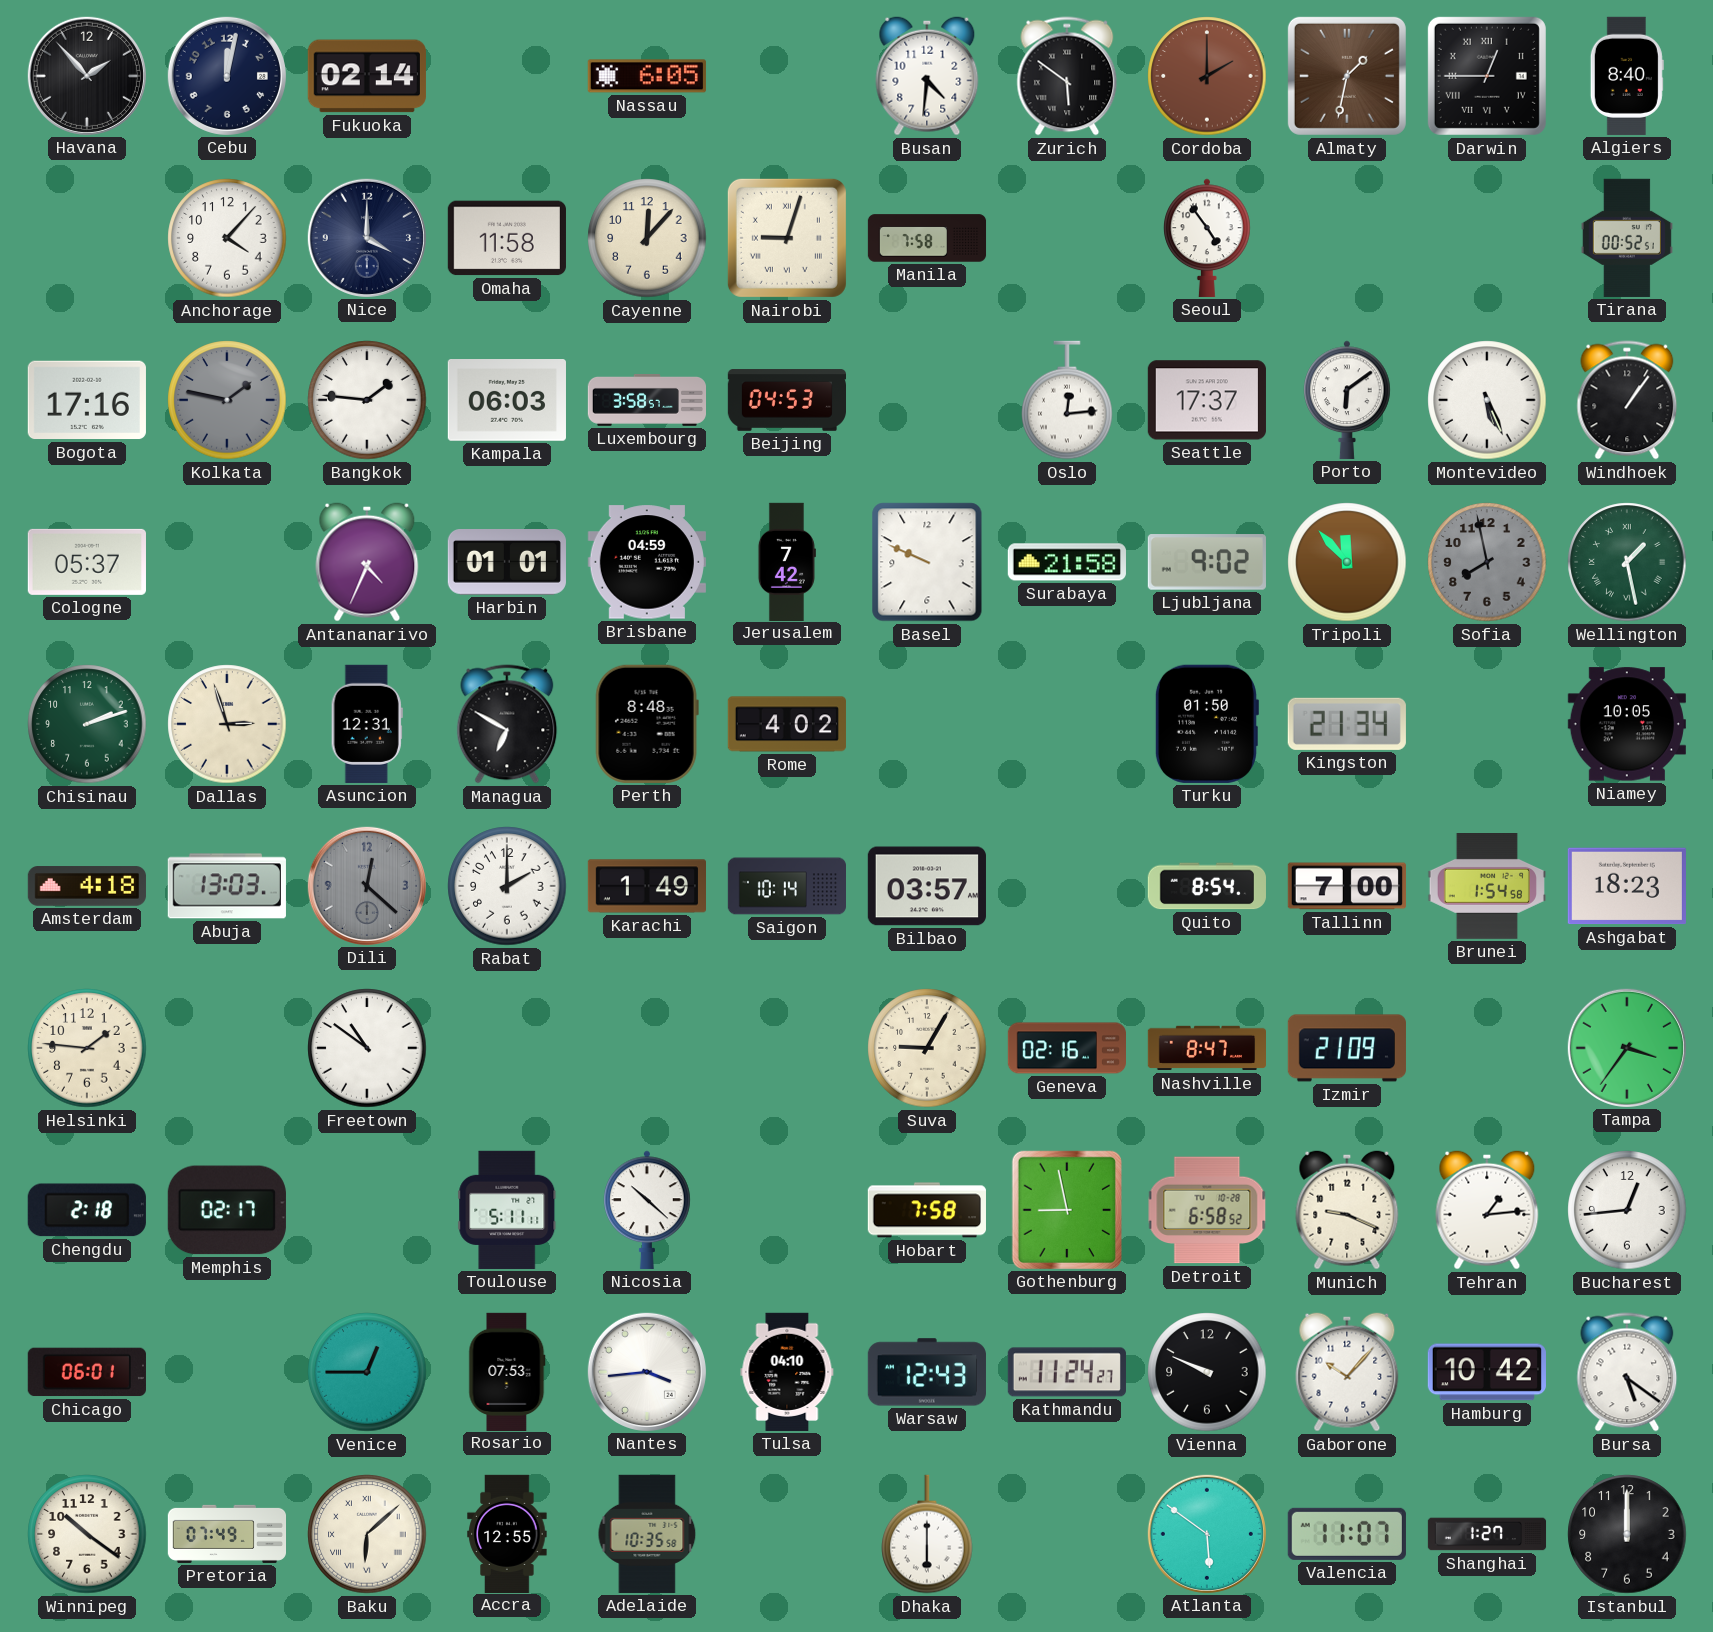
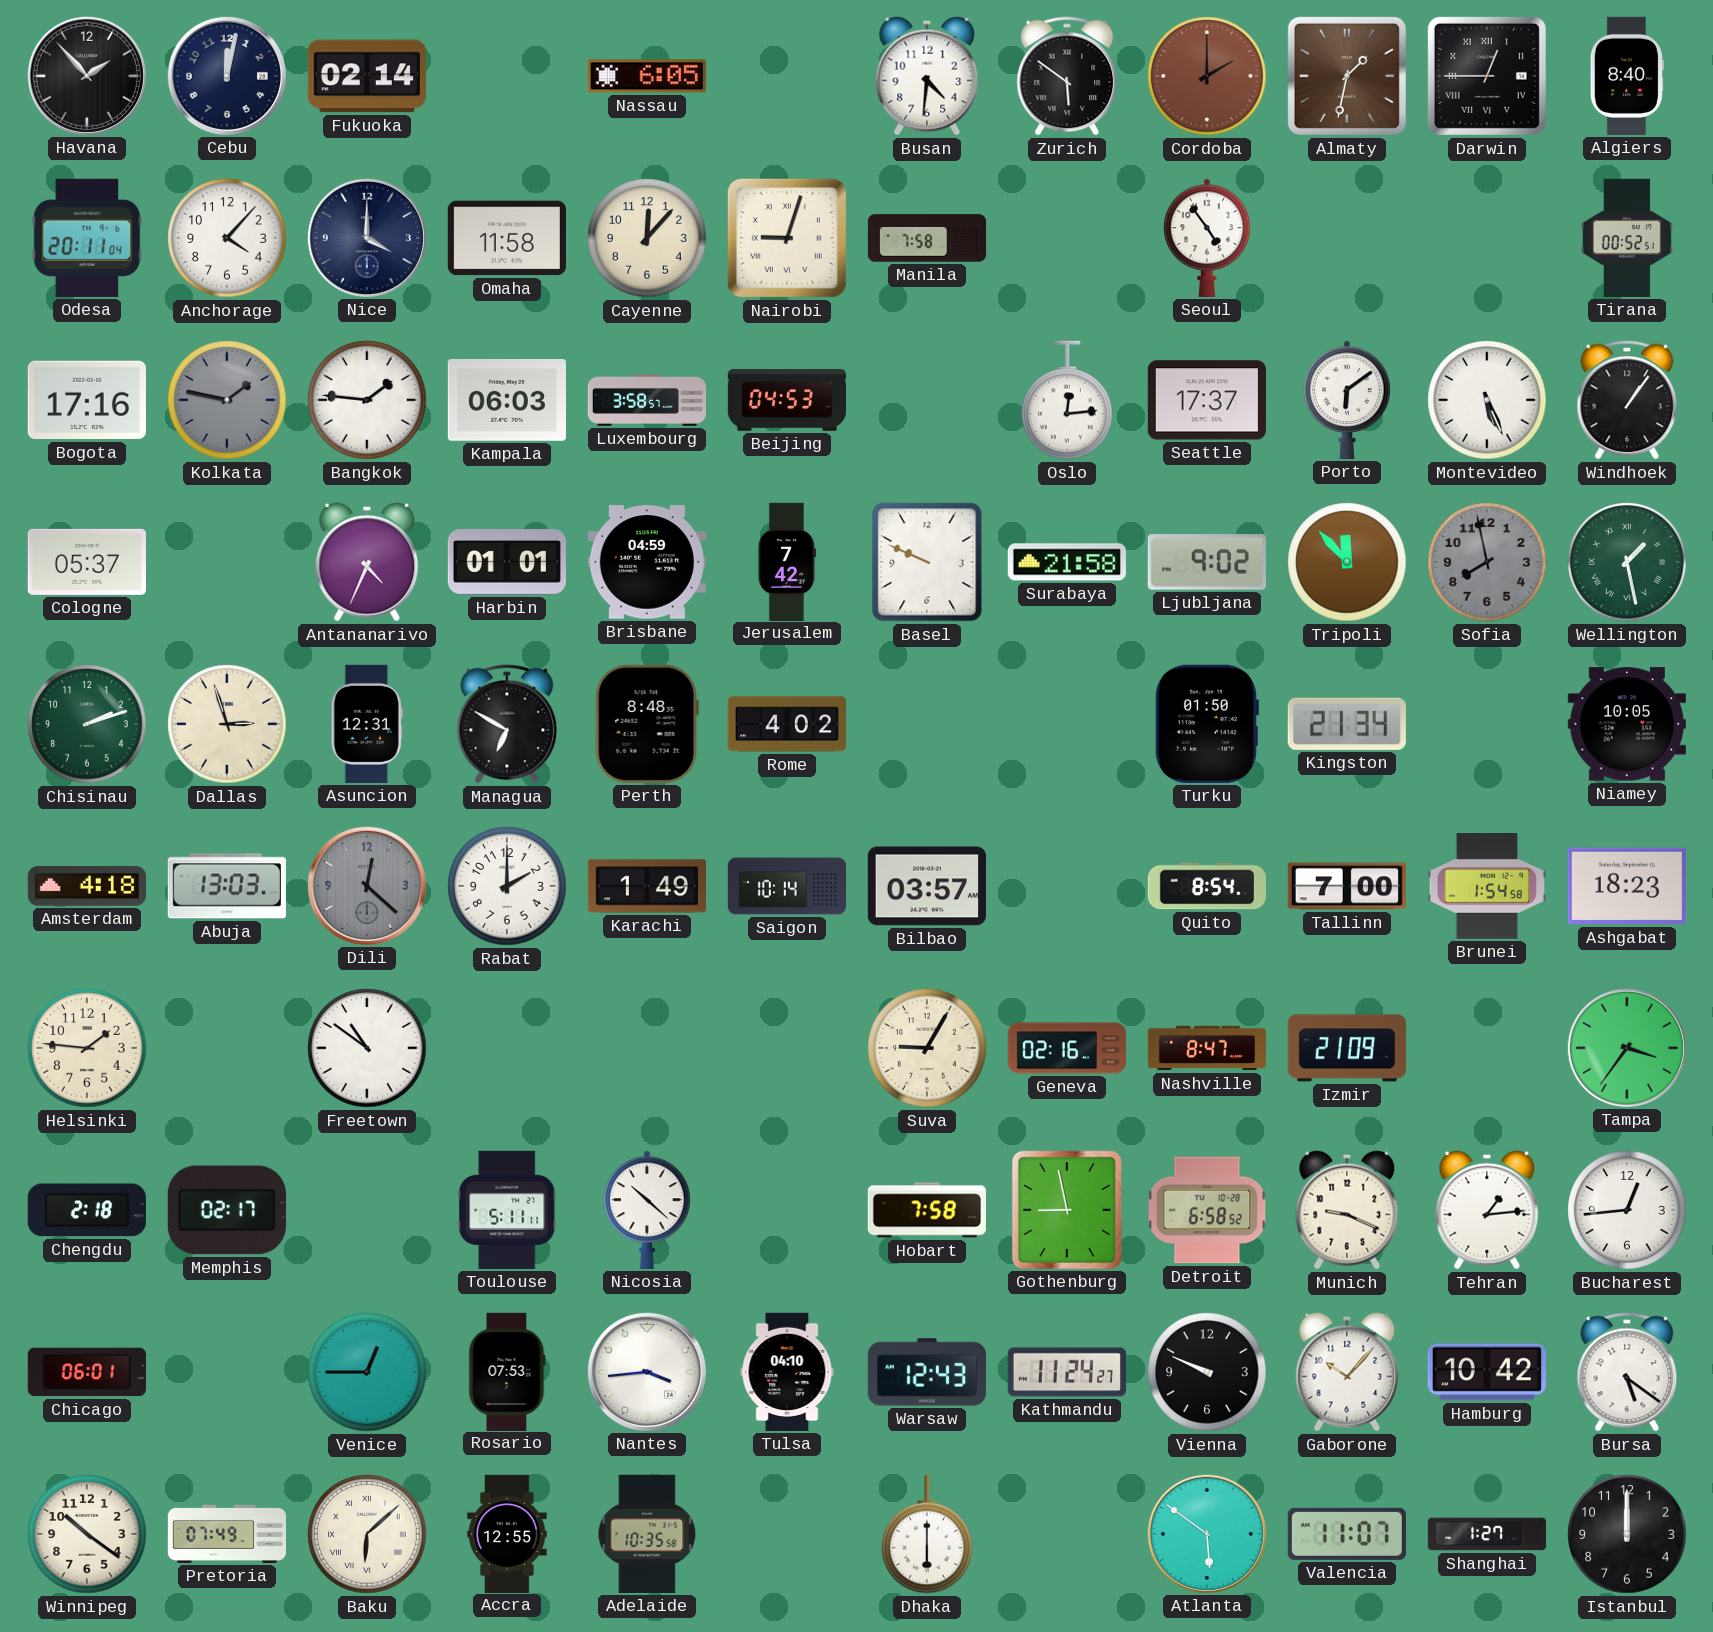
Odesa: none -> 20:11
